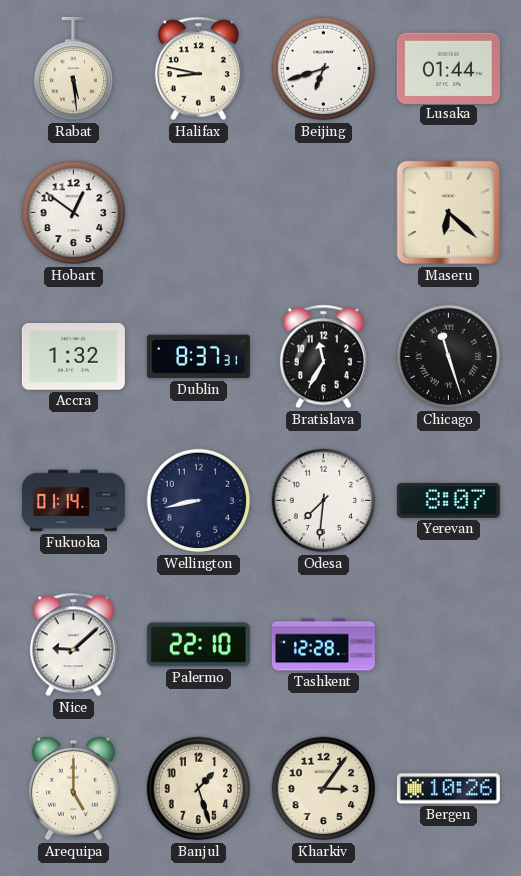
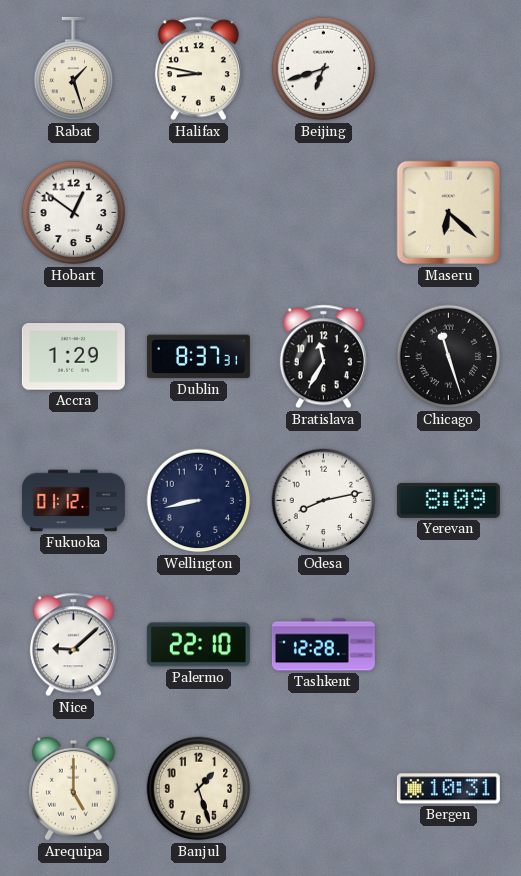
Rabat: 5:29 -> 1:27
Lusaka: 01:44 -> none
Accra: 1:32 -> 1:29
Fukuoka: 01:14 -> 01:12
Odesa: 7:31 -> 8:13
Yerevan: 8:07 -> 8:09
Kharkiv: 3:06 -> none
Bergen: 10:26 -> 10:31
